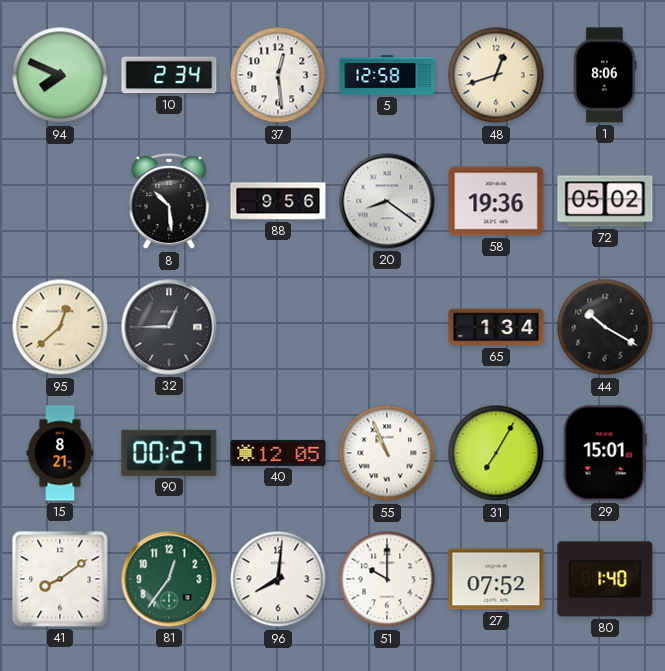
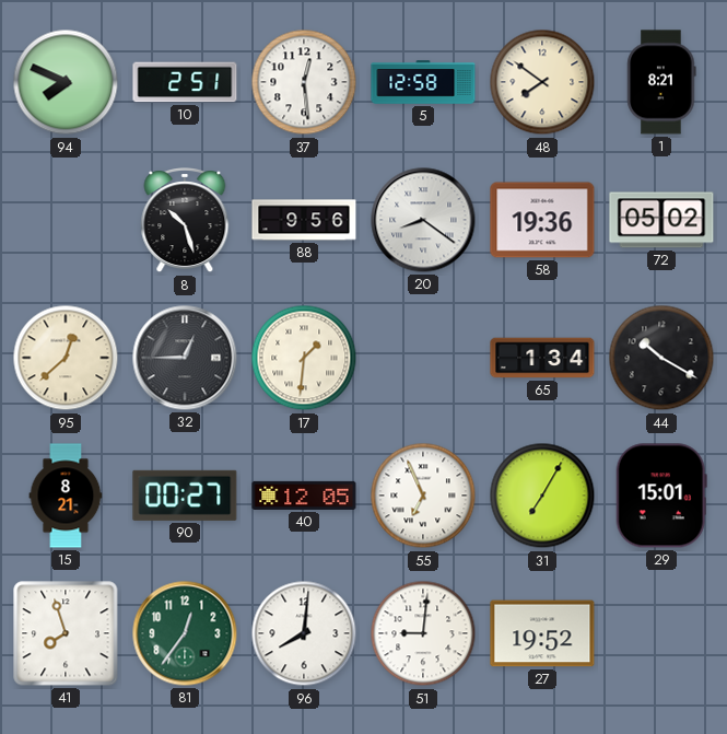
10: 2:34 -> 2:51
48: 12:42 -> 7:51
1: 8:06 -> 8:21
8: 10:29 -> 10:27
17: none -> 1:31
55: 10:56 -> 6:56
41: 8:09 -> 7:57
51: 10:00 -> 9:01
27: 07:52 -> 19:52
80: 1:40 -> none
